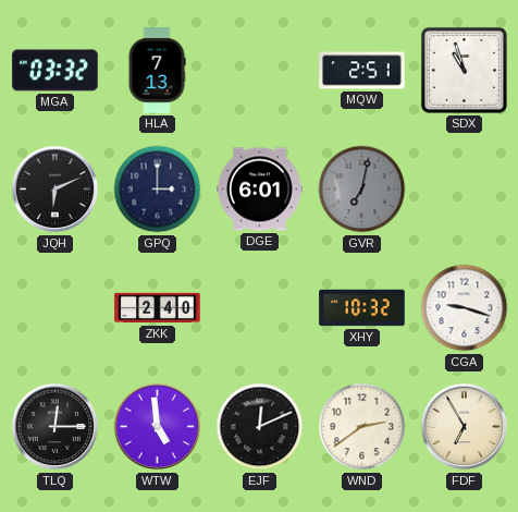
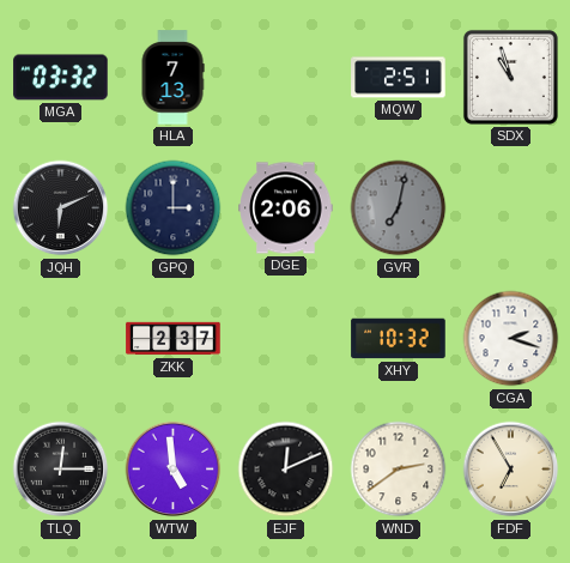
DGE: 6:01 -> 2:06
ZKK: 2:40 -> 2:37
CGA: 9:18 -> 2:18
